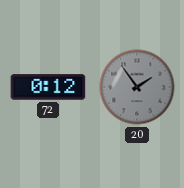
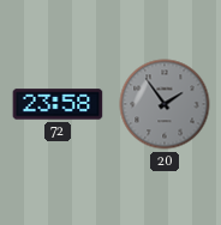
72: 0:12 -> 23:58
